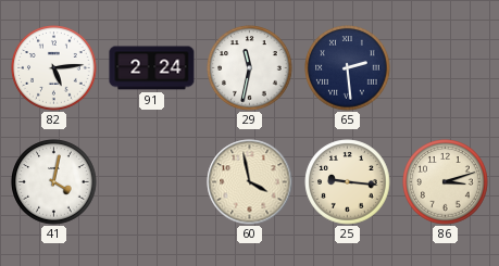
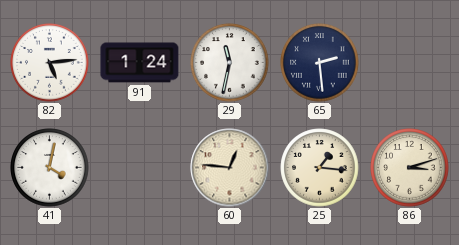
91: 2:24 -> 1:24
60: 3:58 -> 12:46
25: 9:16 -> 1:16
